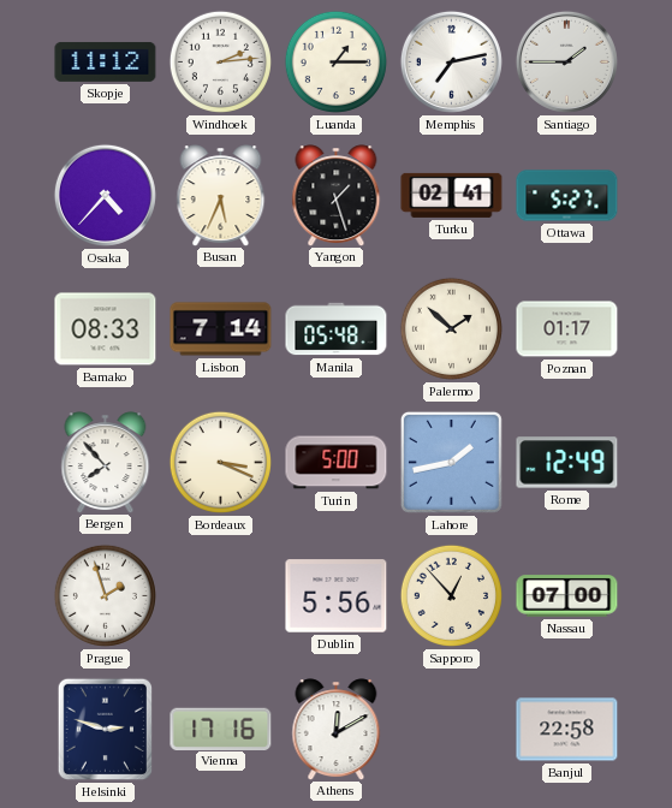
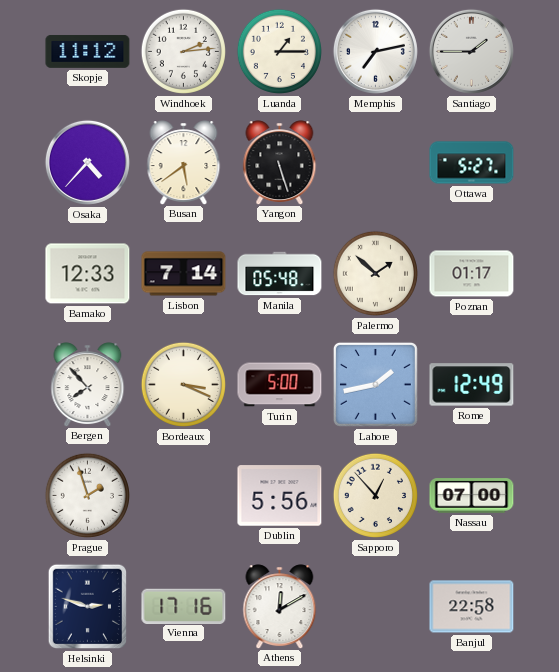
Busan: 5:34 -> 5:39
Yangon: 1:27 -> 5:27
Turku: 02:41 -> none
Bamako: 08:33 -> 12:33
